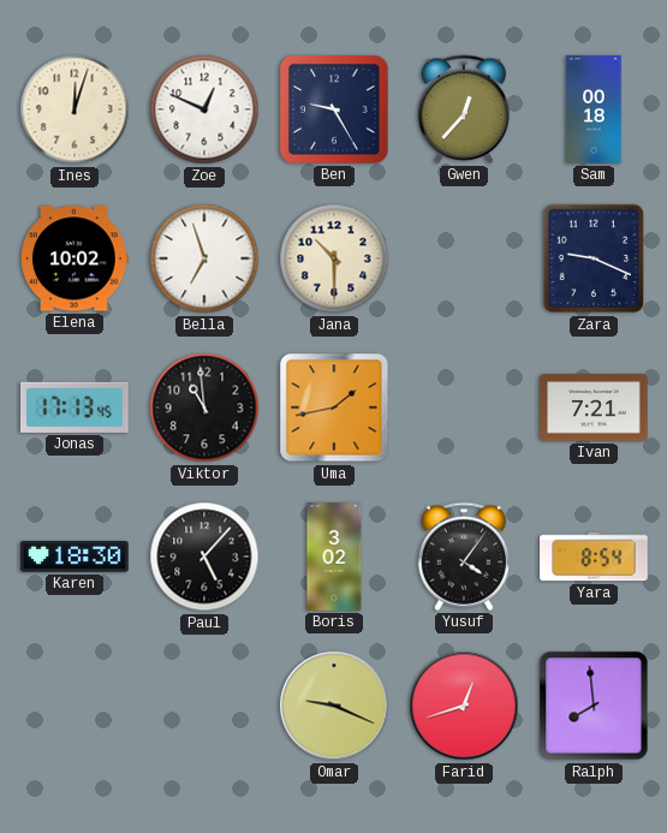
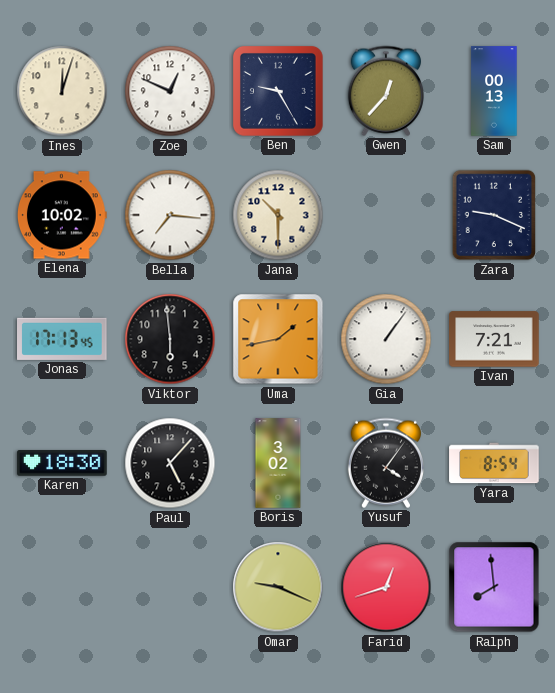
Sam: 00:18 -> 00:13
Bella: 6:57 -> 7:16
Viktor: 10:59 -> 5:59
Gia: none -> 1:06
